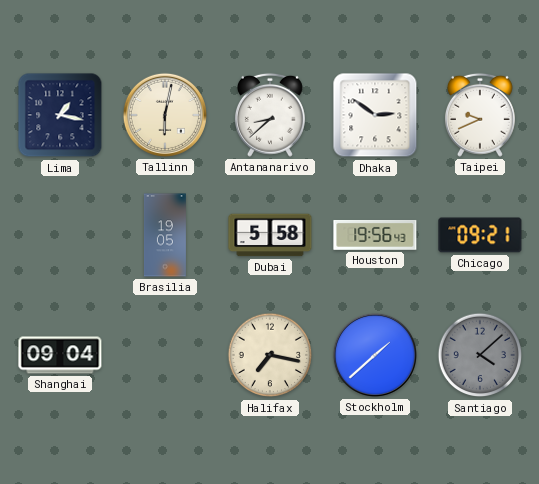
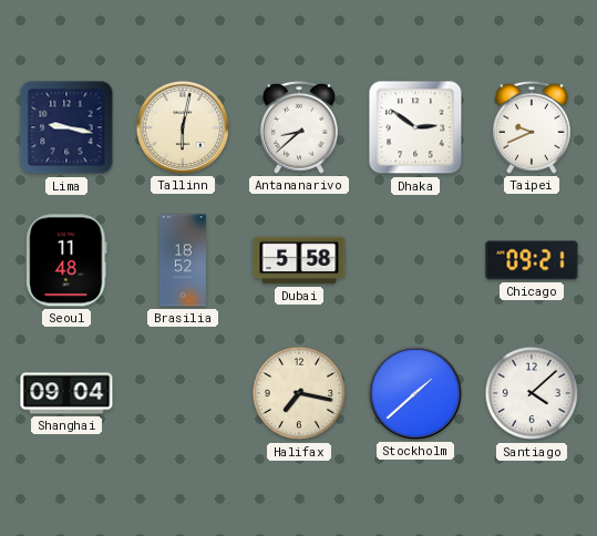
Lima: 1:17 -> 9:17
Seoul: none -> 11:48
Brasilia: 19:05 -> 18:52
Houston: 19:56 -> none
Santiago dial: grey -> white
